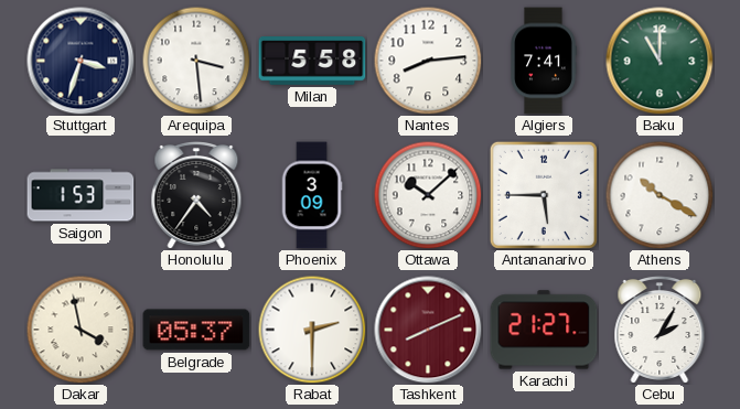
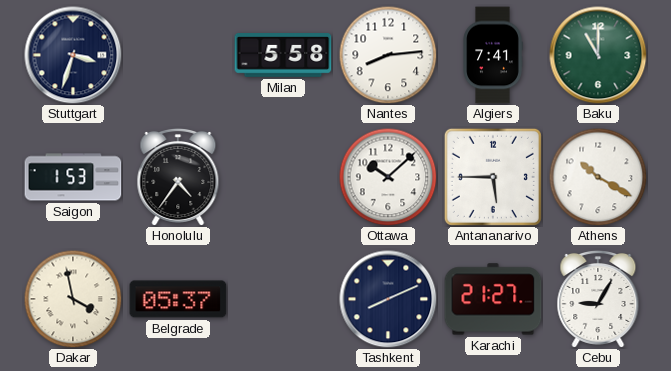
Arequipa: 3:29 -> none
Phoenix: 3:09 -> none
Rabat: 2:30 -> none
Tashkent dial: burgundy -> navy
Cebu: 2:05 -> 9:05
